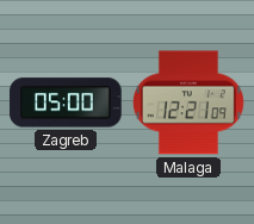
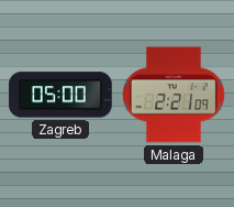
Malaga: 12:21 -> 2:21
